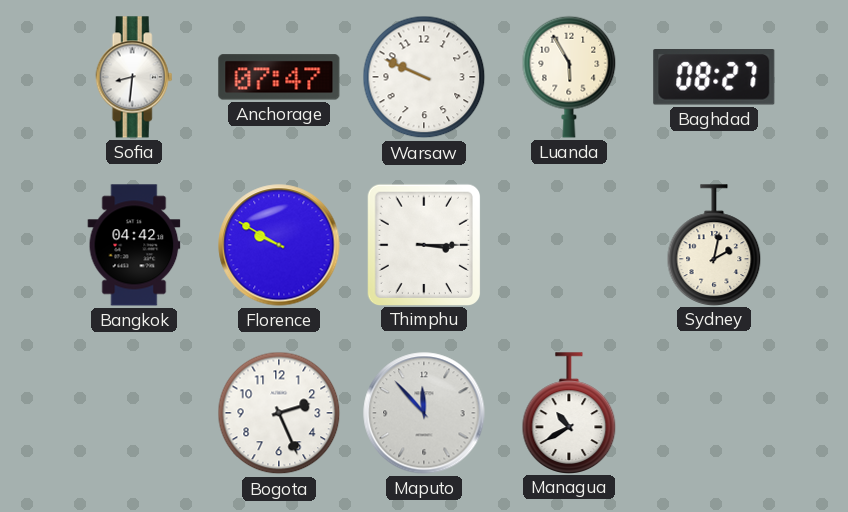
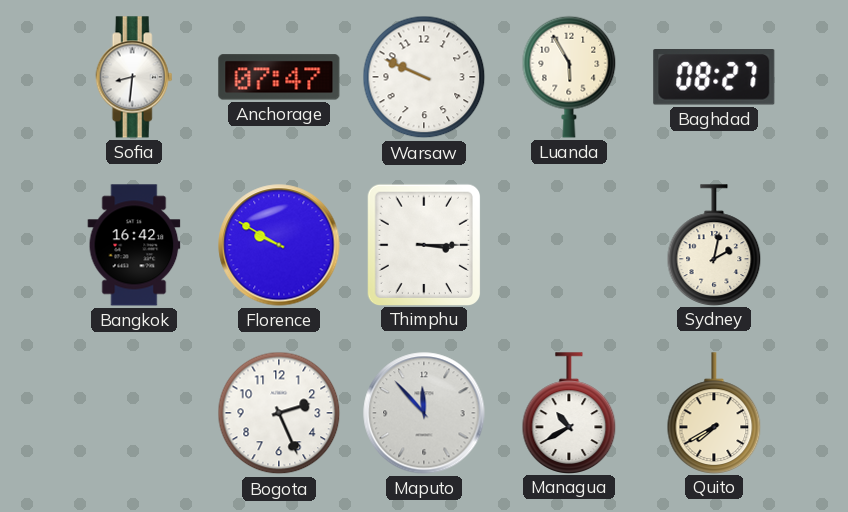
Bangkok: 04:42 -> 16:42
Quito: none -> 7:40
